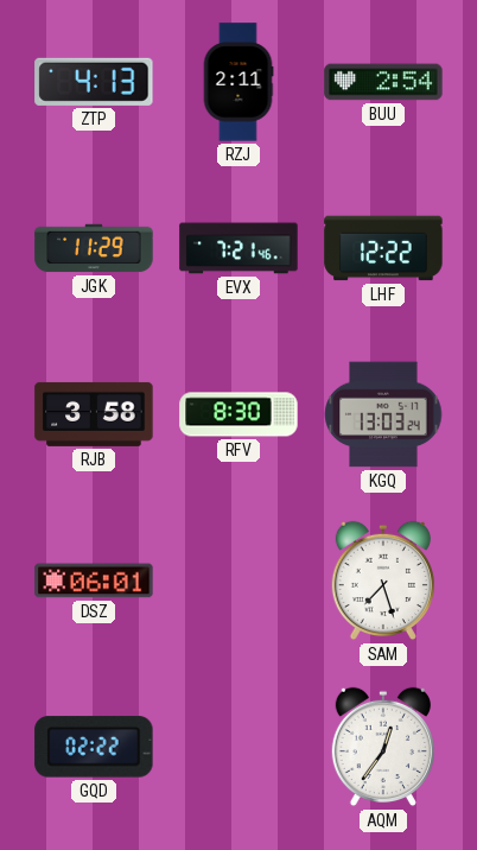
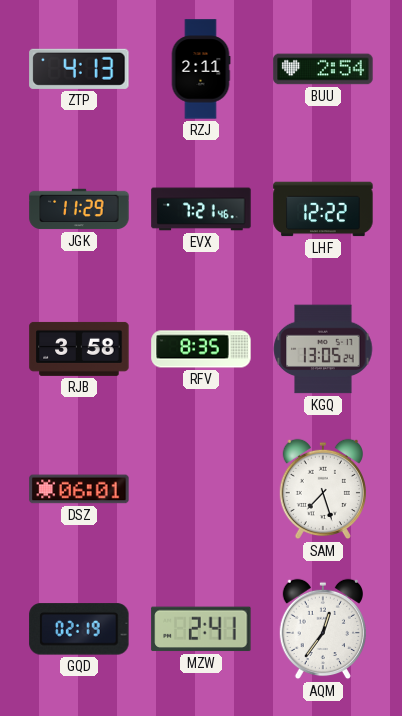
RFV: 8:30 -> 8:35
KGQ: 13:03 -> 13:05
GQD: 02:22 -> 02:19
MZW: none -> 2:41
